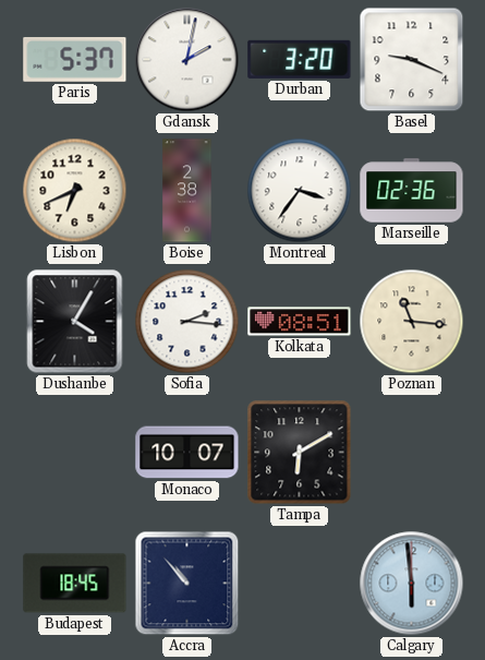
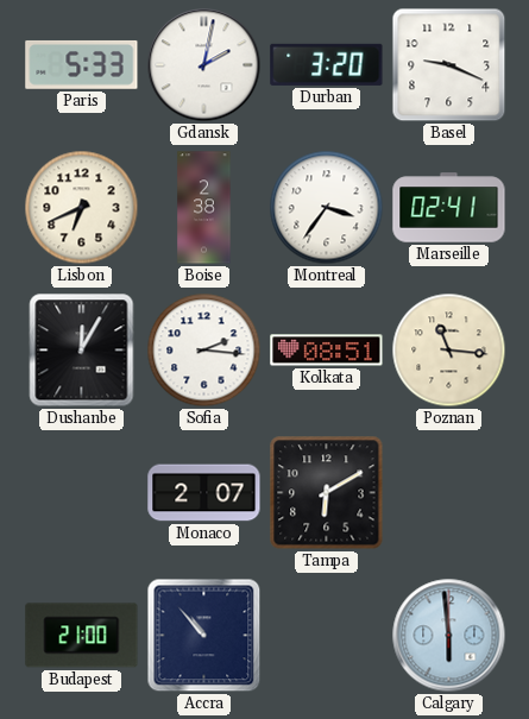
Paris: 5:37 -> 5:33
Marseille: 02:36 -> 02:41
Dushanbe: 4:05 -> 12:05
Monaco: 10:07 -> 2:07
Budapest: 18:45 -> 21:00
